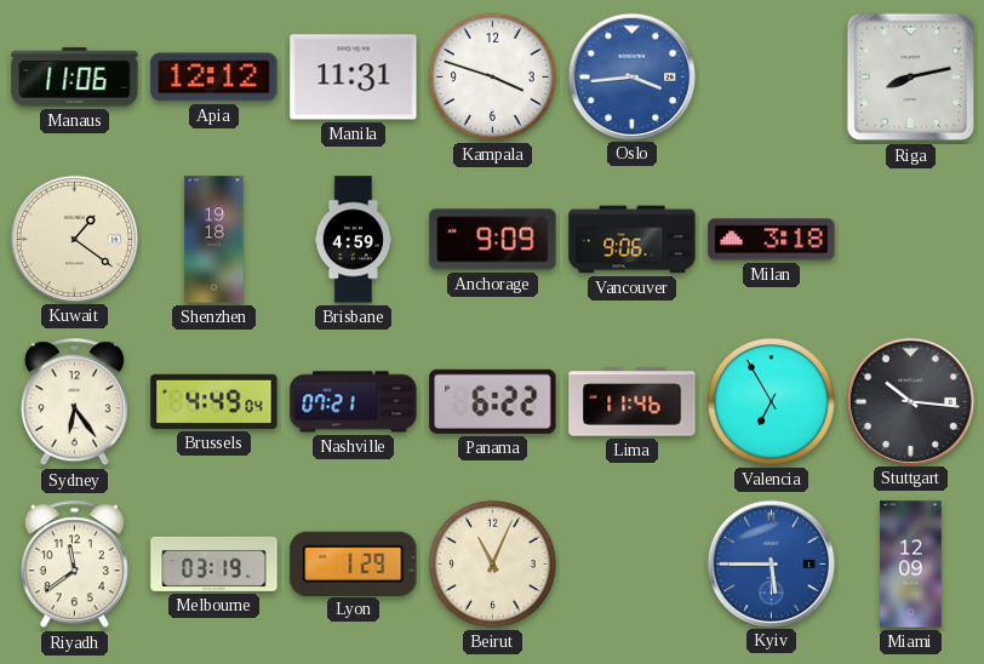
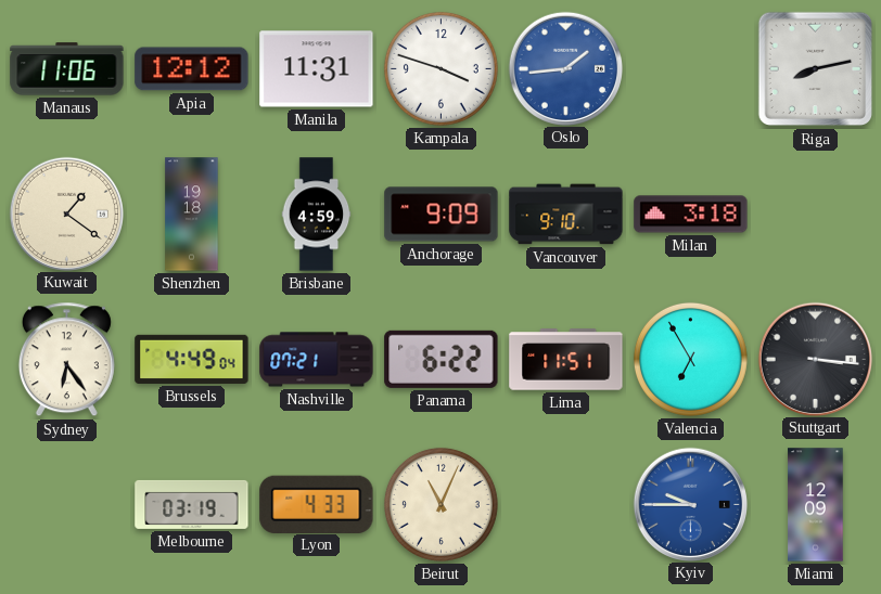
Oslo: 3:44 -> 1:44
Vancouver: 9:06 -> 9:10
Lima: 11:46 -> 11:51
Stuttgart: 10:16 -> 3:16
Riyadh: 11:39 -> none
Lyon: 1:29 -> 4:33
Kyiv: 5:45 -> 9:45
